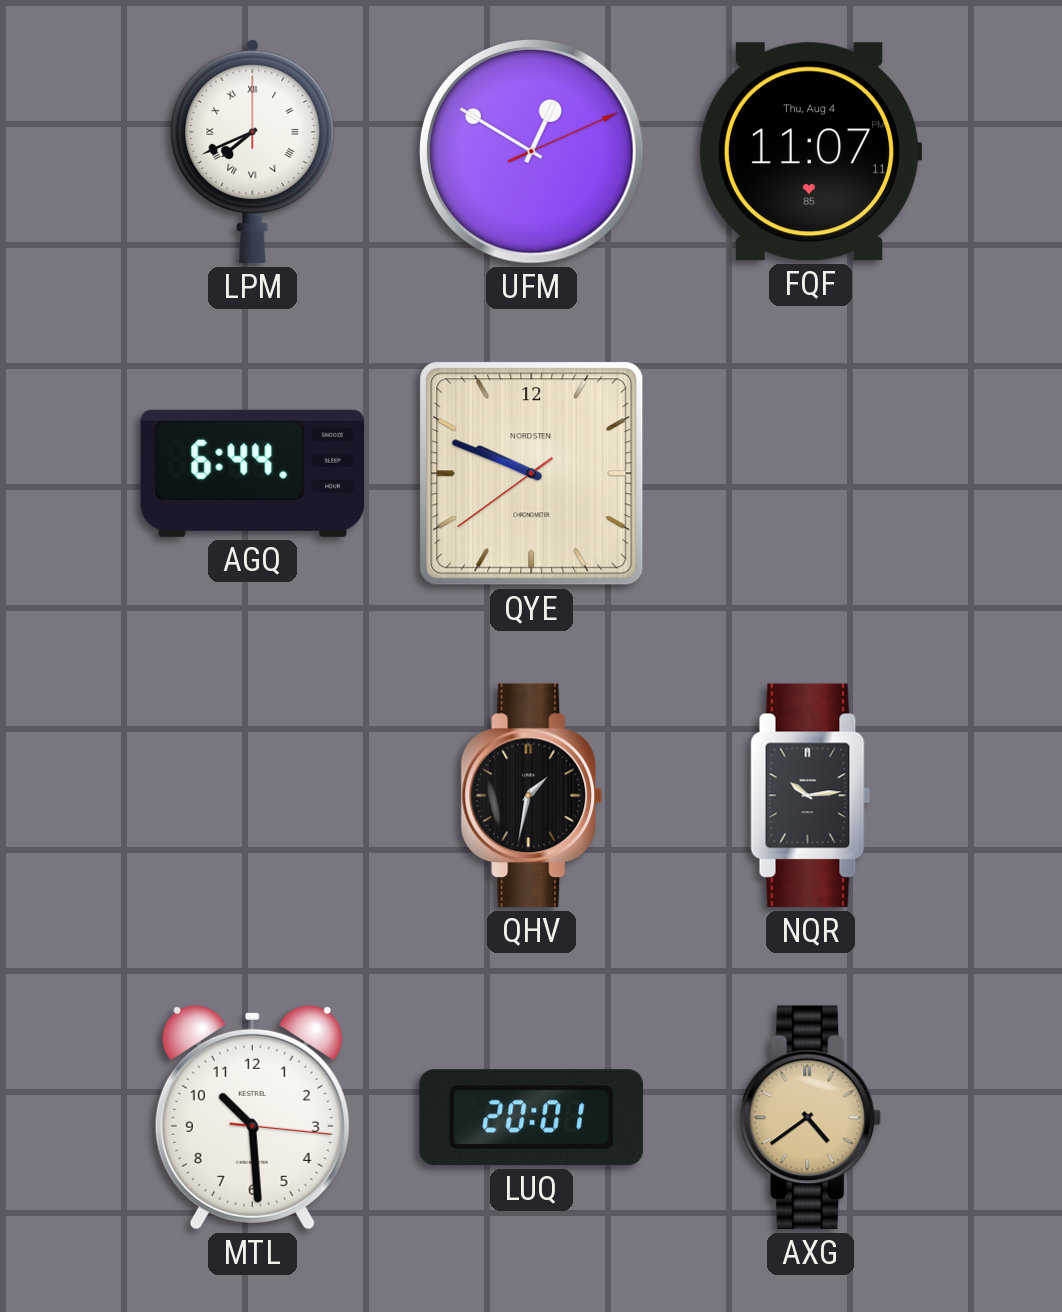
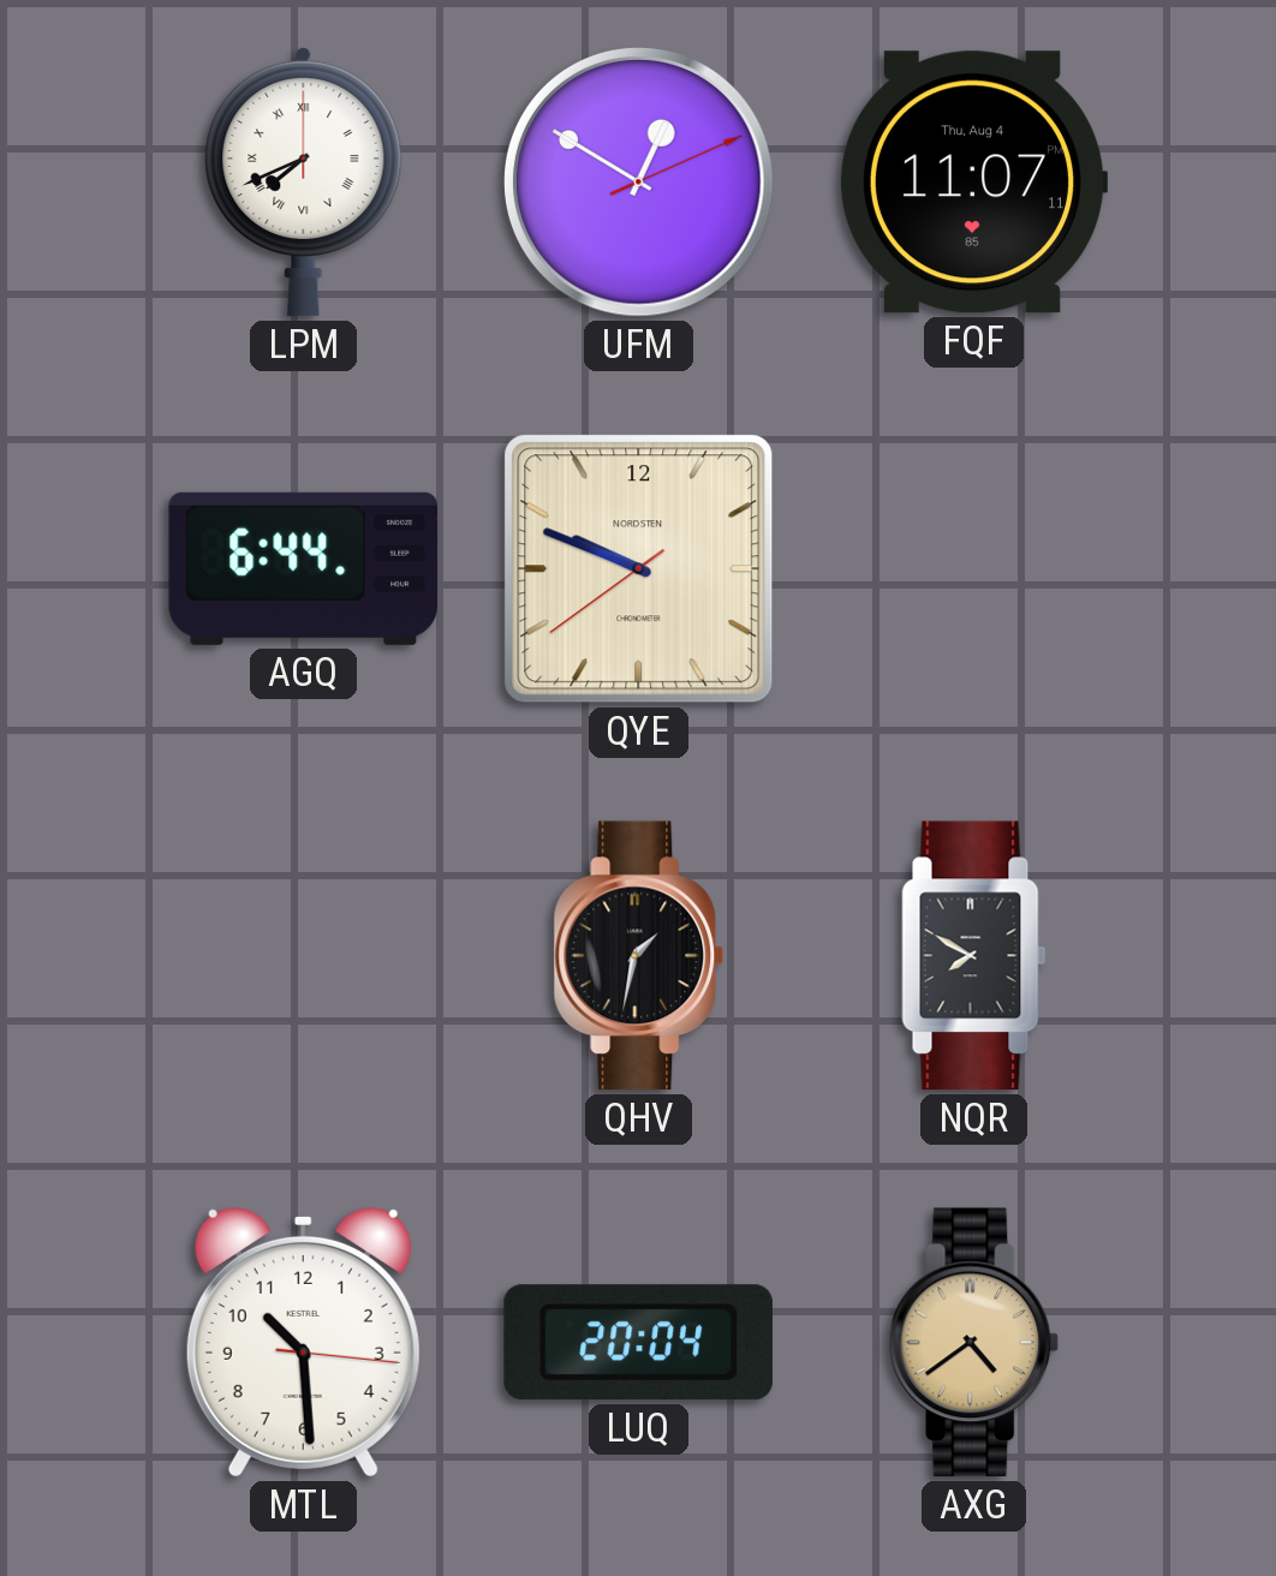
NQR: 10:14 -> 7:50
LUQ: 20:01 -> 20:04
